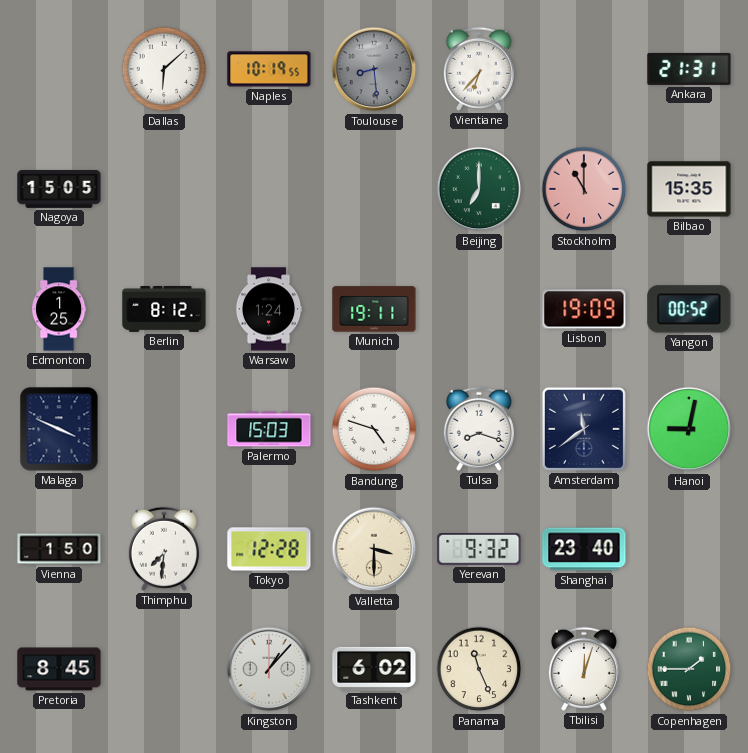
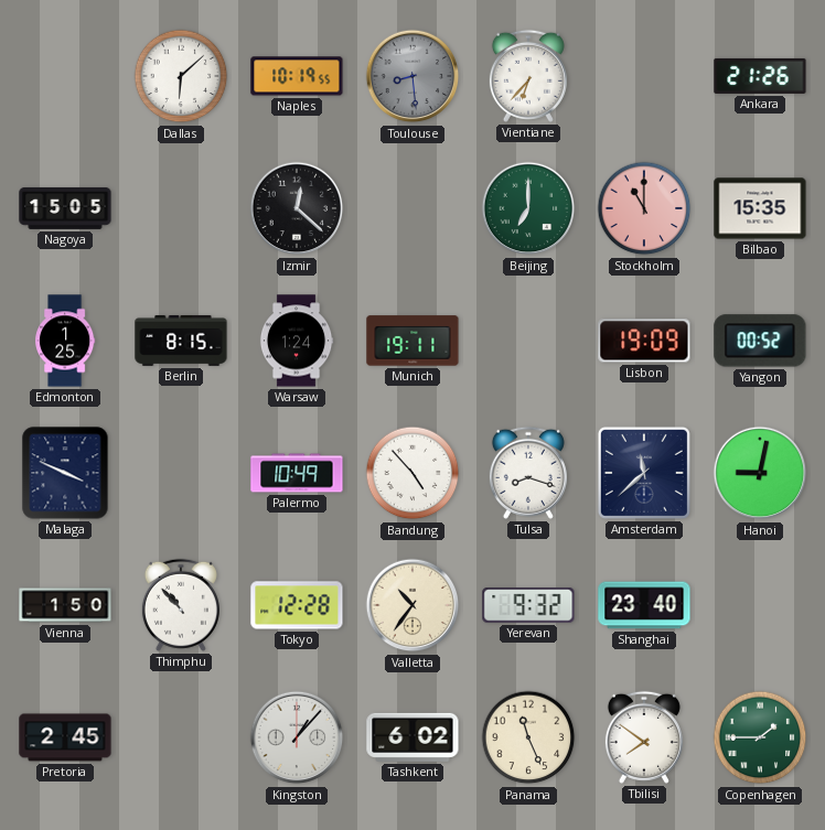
Ankara: 21:31 -> 21:26
Izmir: none -> 12:22
Berlin: 8:12 -> 8:15
Palermo: 15:03 -> 10:49
Bandung: 4:48 -> 4:53
Amsterdam: 11:39 -> 11:38
Thimphu: 7:31 -> 10:53
Valletta: 3:30 -> 10:36
Pretoria: 8:45 -> 2:45
Tbilisi: 12:03 -> 7:51
